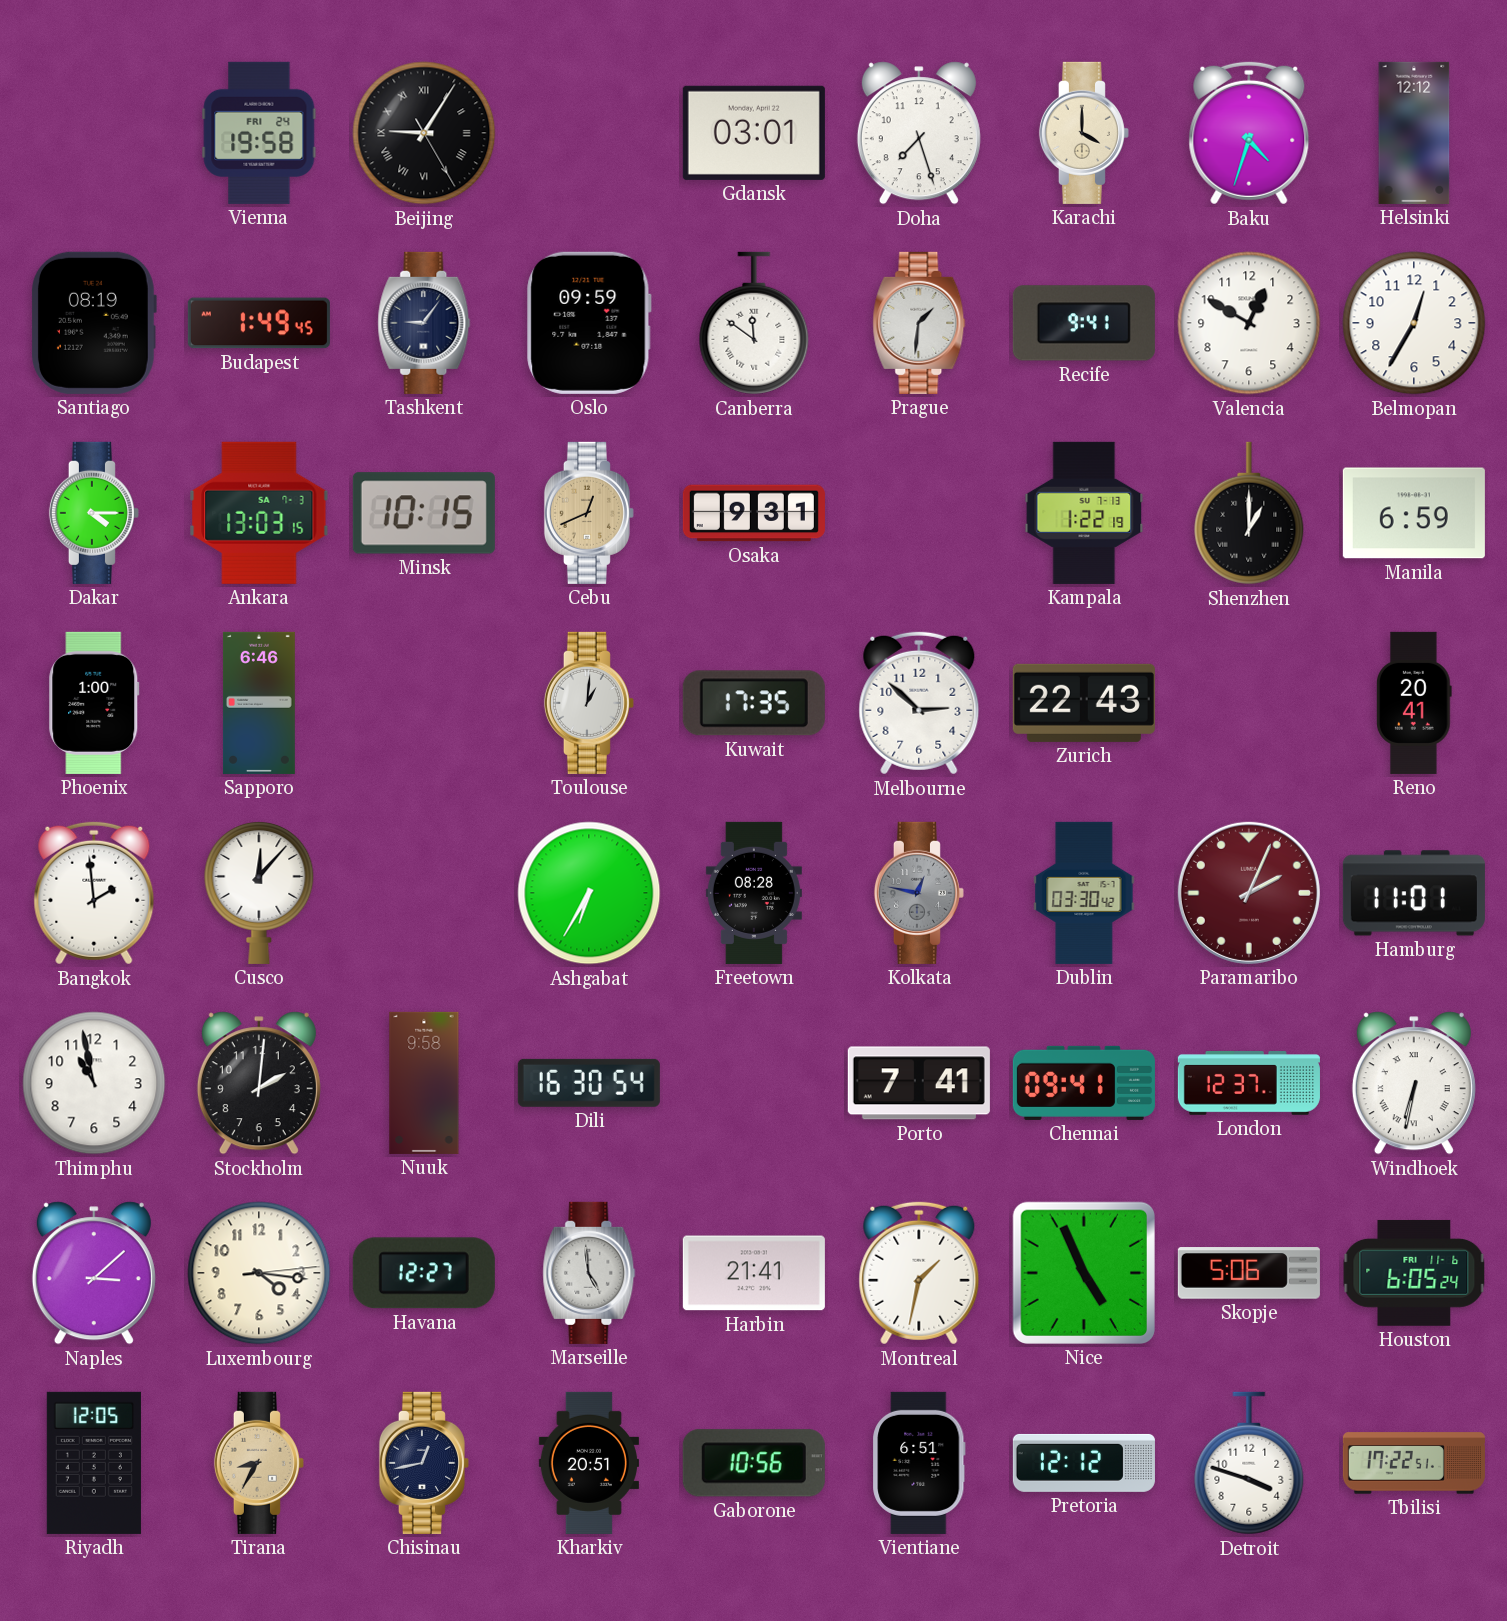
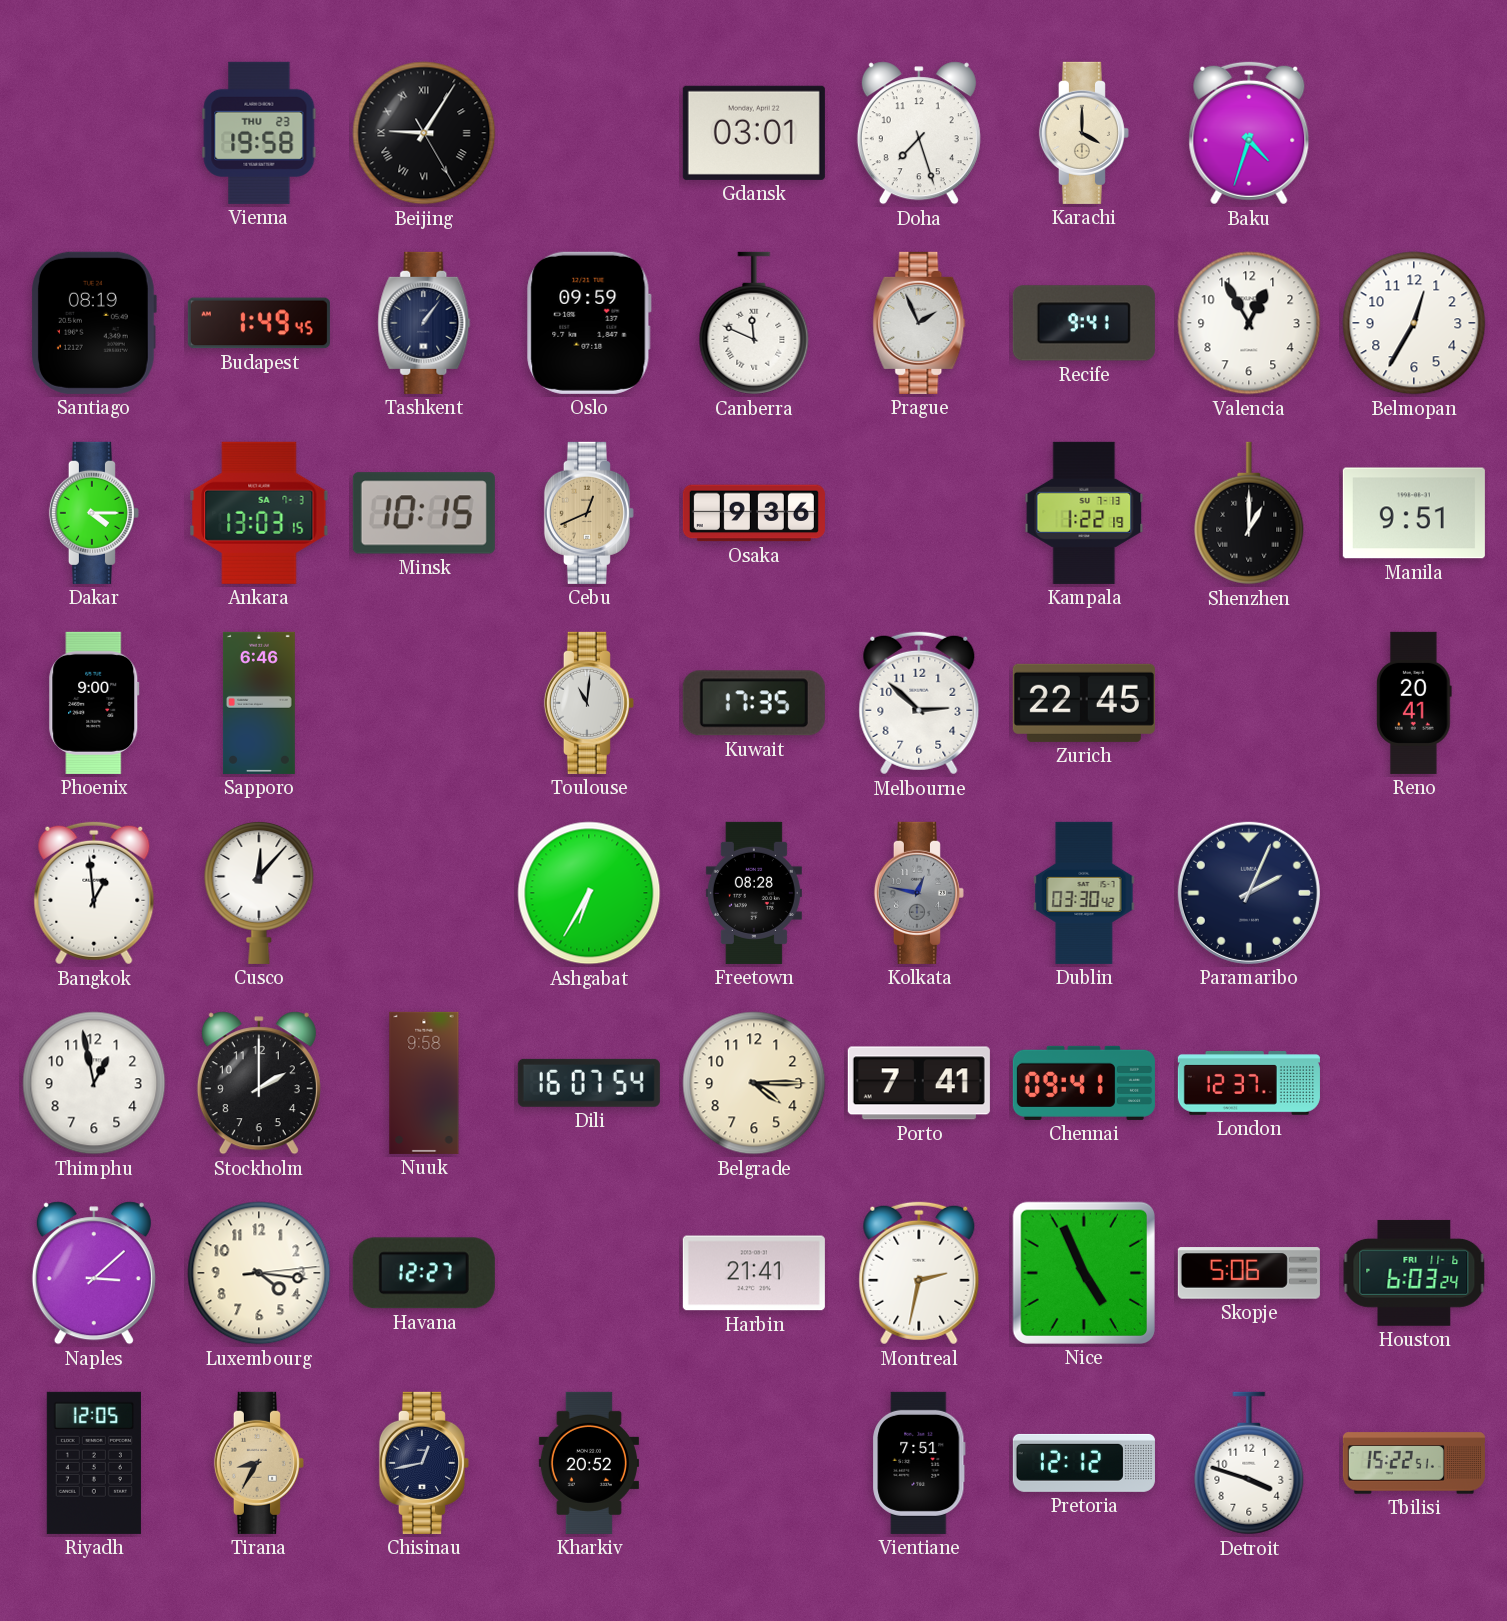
Vienna date: FRI 24 -> THU 23
Helsinki: 12:12 -> none
Tashkent: 9:06 -> 1:06
Canberra: 11:51 -> 11:49
Prague: 1:31 -> 1:56
Valencia: 12:50 -> 12:55
Osaka: 9:31 -> 9:36
Manila: 6:59 -> 9:51
Phoenix: 1:00 -> 9:00
Toulouse: 1:01 -> 11:01
Zurich: 22:43 -> 22:45
Bangkok: 1:59 -> 12:59
Paramaribo dial: burgundy -> navy
Hamburg: 11:01 -> none
Thimphu: 10:58 -> 12:58
Stockholm: 2:01 -> 2:00
Dili: 16:30 -> 16:07
Belgrade: none -> 4:15
Windhoek: 6:32 -> none
Marseille: 4:59 -> none
Montreal: 1:32 -> 2:32
Houston: 6:05 -> 6:03
Kharkiv: 20:51 -> 20:52
Gaborone: 10:56 -> none
Vientiane: 6:51 -> 7:51
Tbilisi: 17:22 -> 15:22
